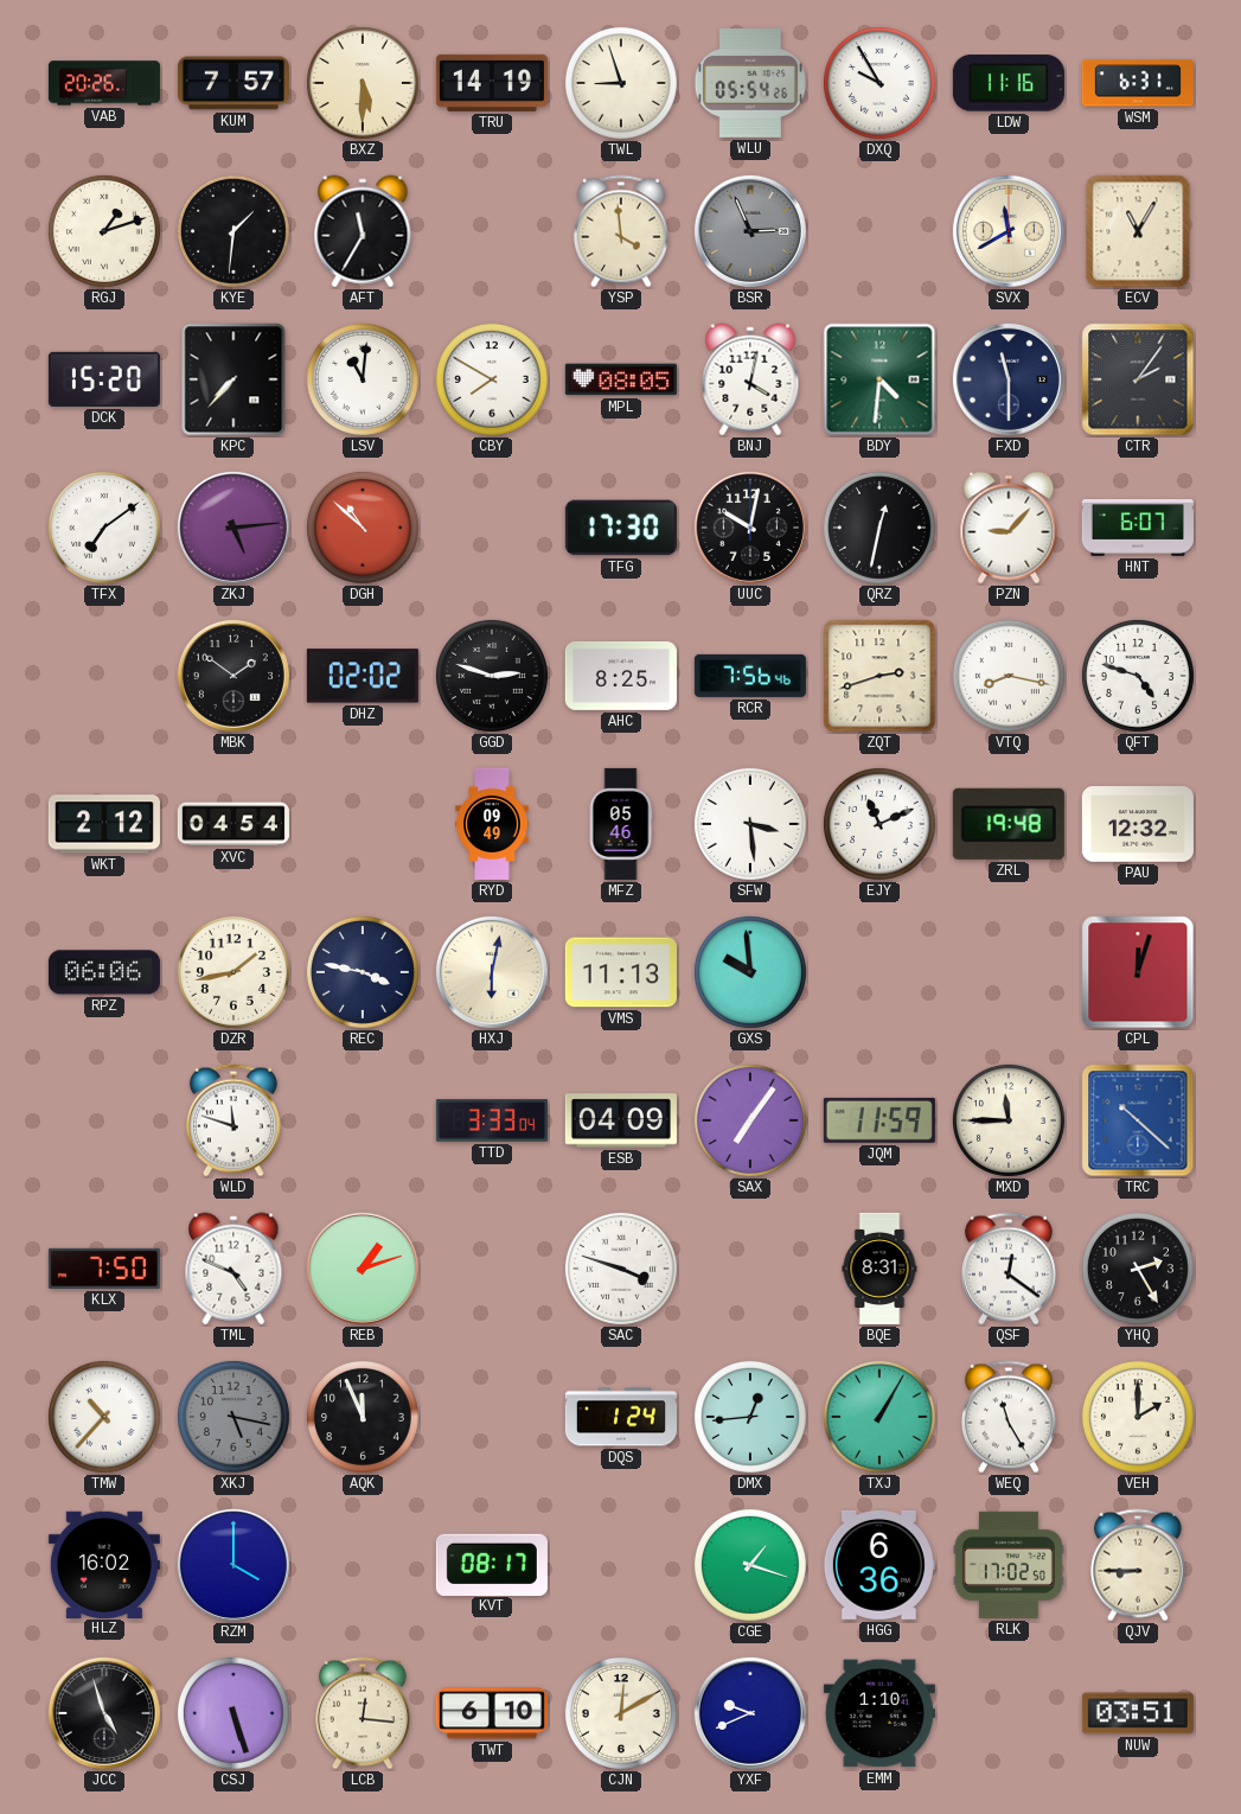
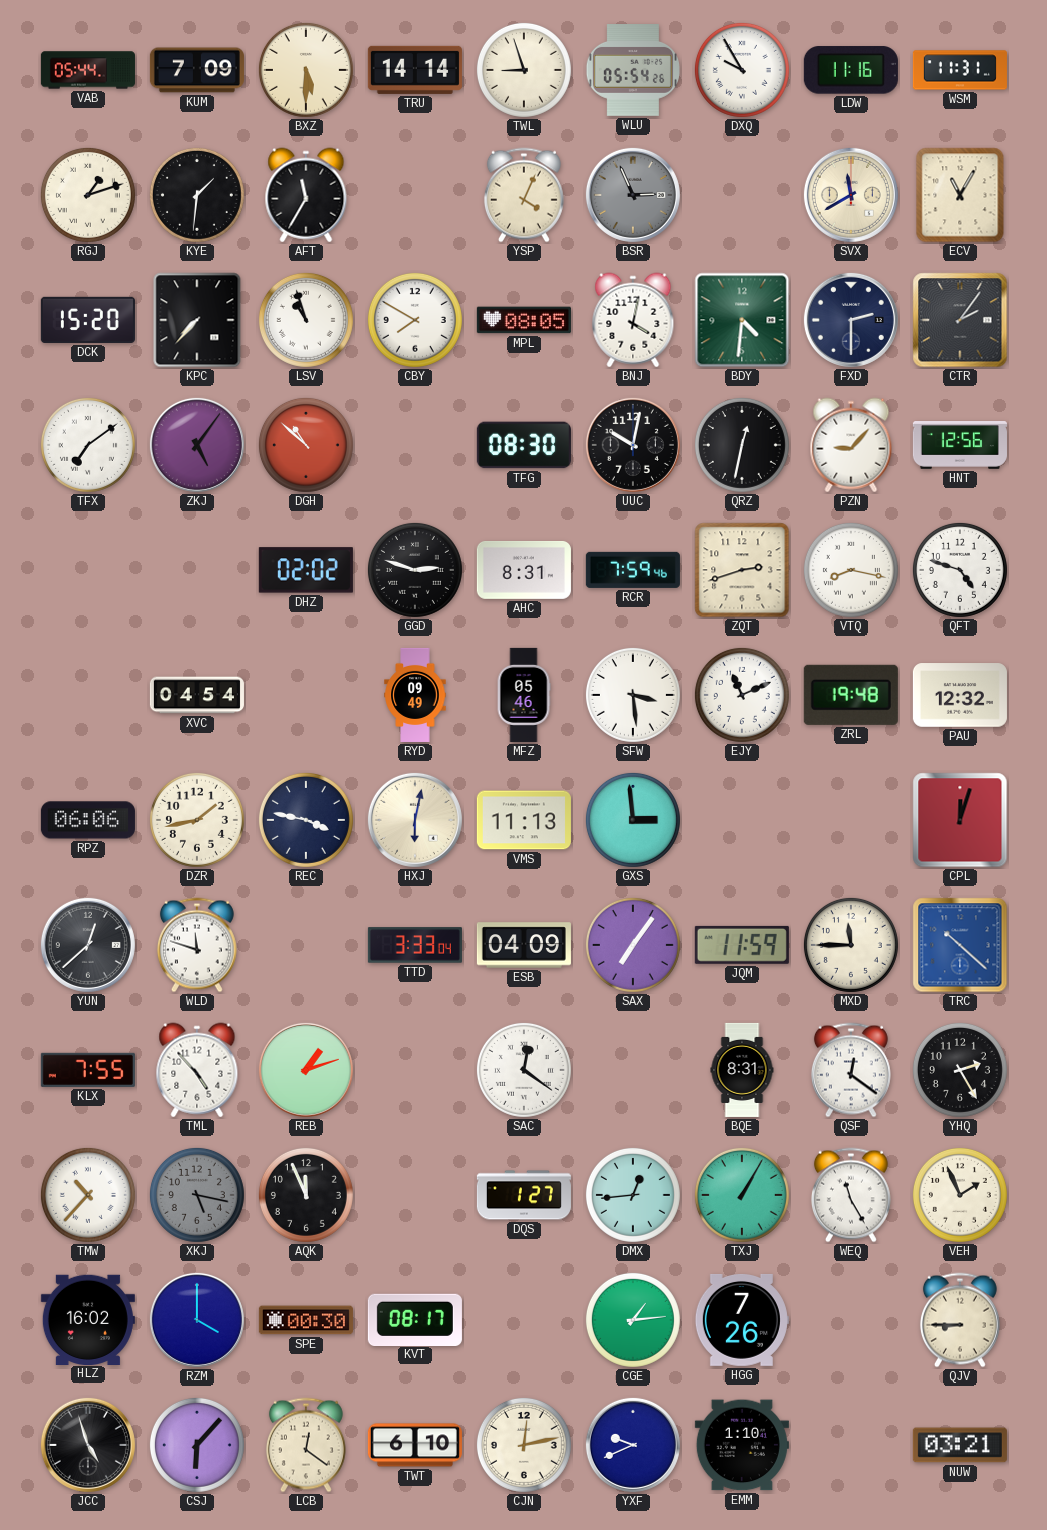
VAB: 20:26 -> 05:44
KUM: 7:57 -> 7:09
TRU: 14:19 -> 14:14
WSM: 6:31 -> 11:31
YSP: 3:59 -> 4:04
LSV: 11:01 -> 10:57
FXD: 11:30 -> 2:30
ZKJ: 5:14 -> 5:06
TFG: 17:30 -> 08:30
HNT: 6:07 -> 12:56
MBK: 1:51 -> none
AHC: 8:25 -> 8:31
RCR: 7:56 -> 7:59
WKT: 2:12 -> none
GXS: 9:59 -> 2:59
YUN: none -> 12:38
KLX: 7:50 -> 7:55
TML: 4:49 -> 4:53
SAC: 3:48 -> 12:21
DQS: 1:24 -> 1:27
VEH: 2:00 -> 1:56
SPE: none -> 00:30
CGE: 1:18 -> 1:14
HGG: 6:36 -> 7:26
RLK: 17:02 -> none
CSJ: 5:27 -> 6:07
LCB: 12:16 -> 12:21
CJN: 12:10 -> 12:13
NUW: 03:51 -> 03:21
